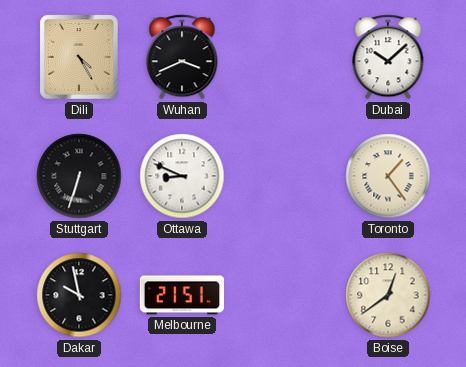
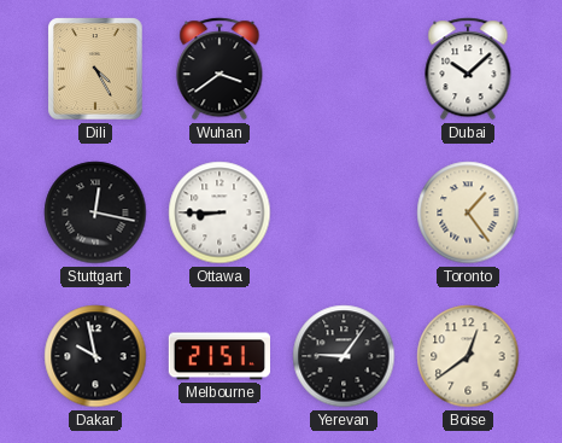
Wuhan: 3:41 -> 3:39
Stuttgart: 6:33 -> 12:17
Ottawa: 8:49 -> 8:45
Yerevan: none -> 9:06
